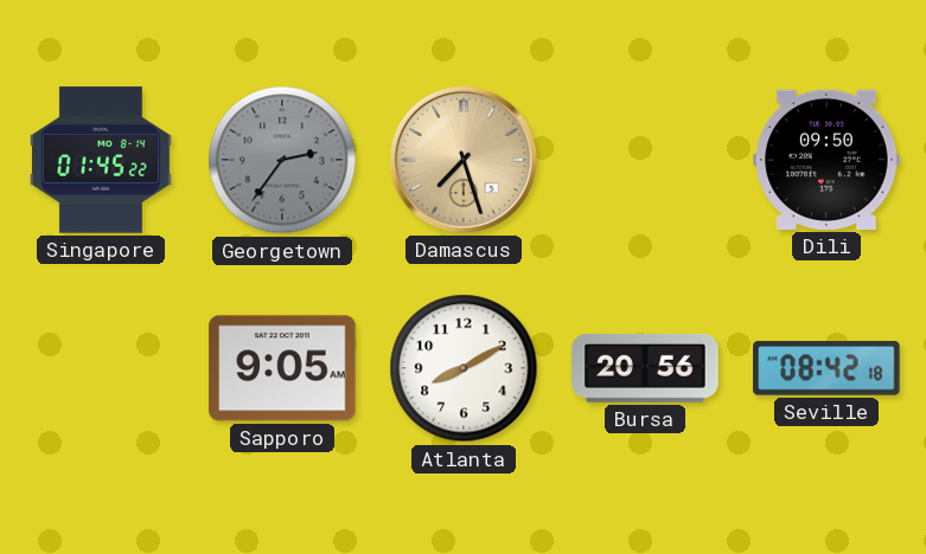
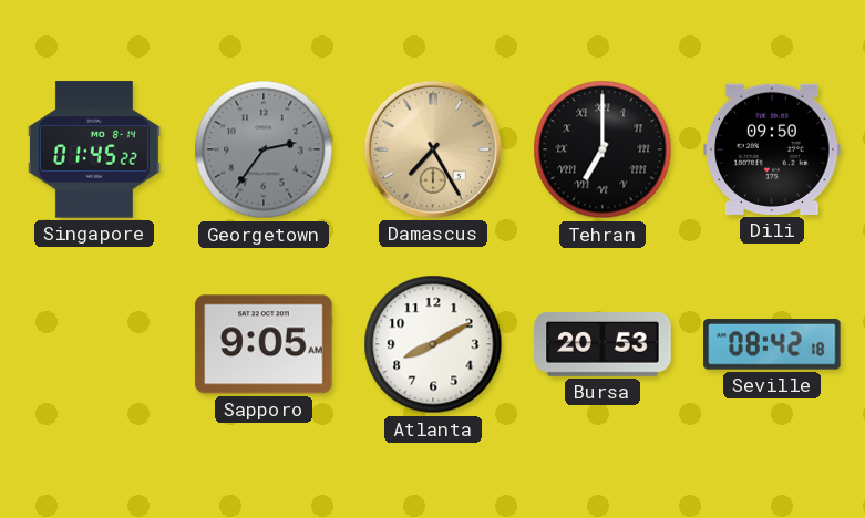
Damascus: 7:27 -> 7:25
Tehran: none -> 7:00
Bursa: 20:56 -> 20:53
